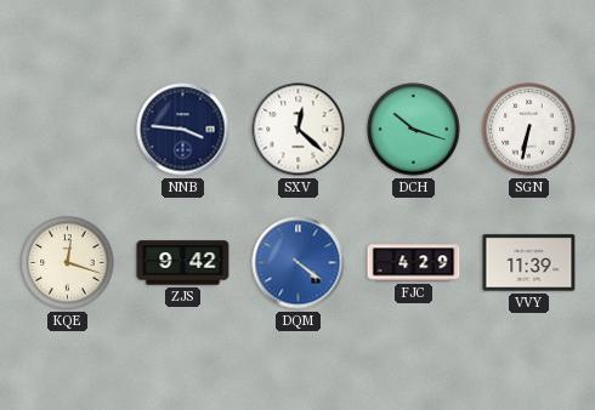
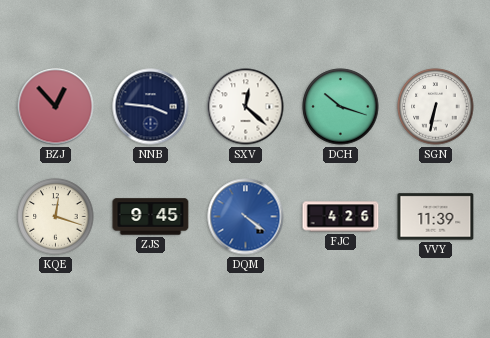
BZJ: none -> 12:53
ZJS: 9:42 -> 9:45
FJC: 4:29 -> 4:26
